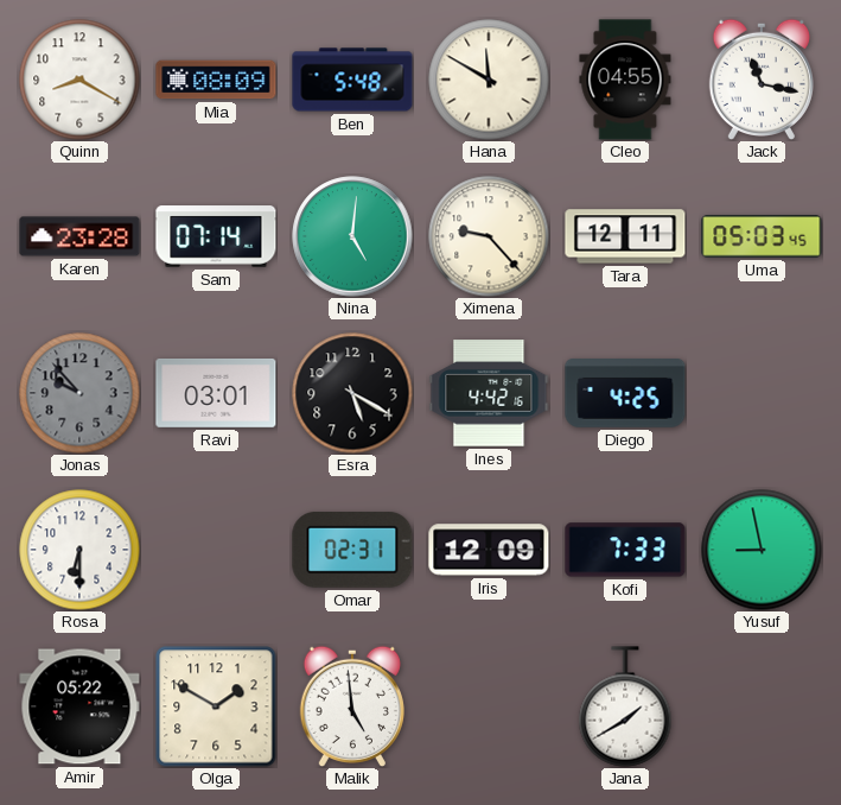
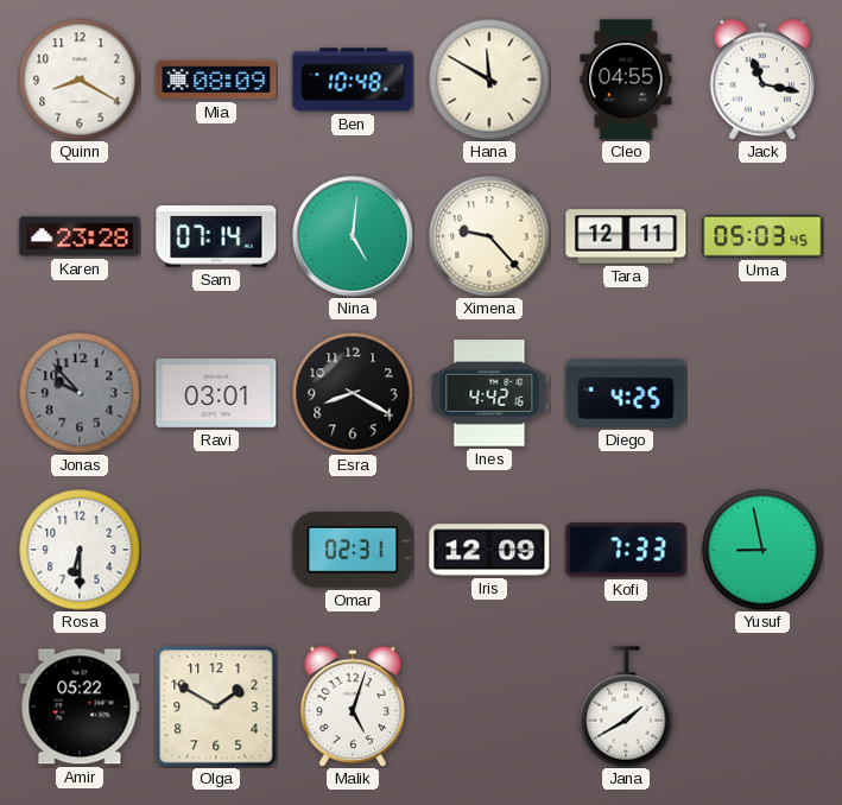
Ben: 5:48 -> 10:48
Esra: 5:20 -> 8:20
Malik: 4:59 -> 5:03
